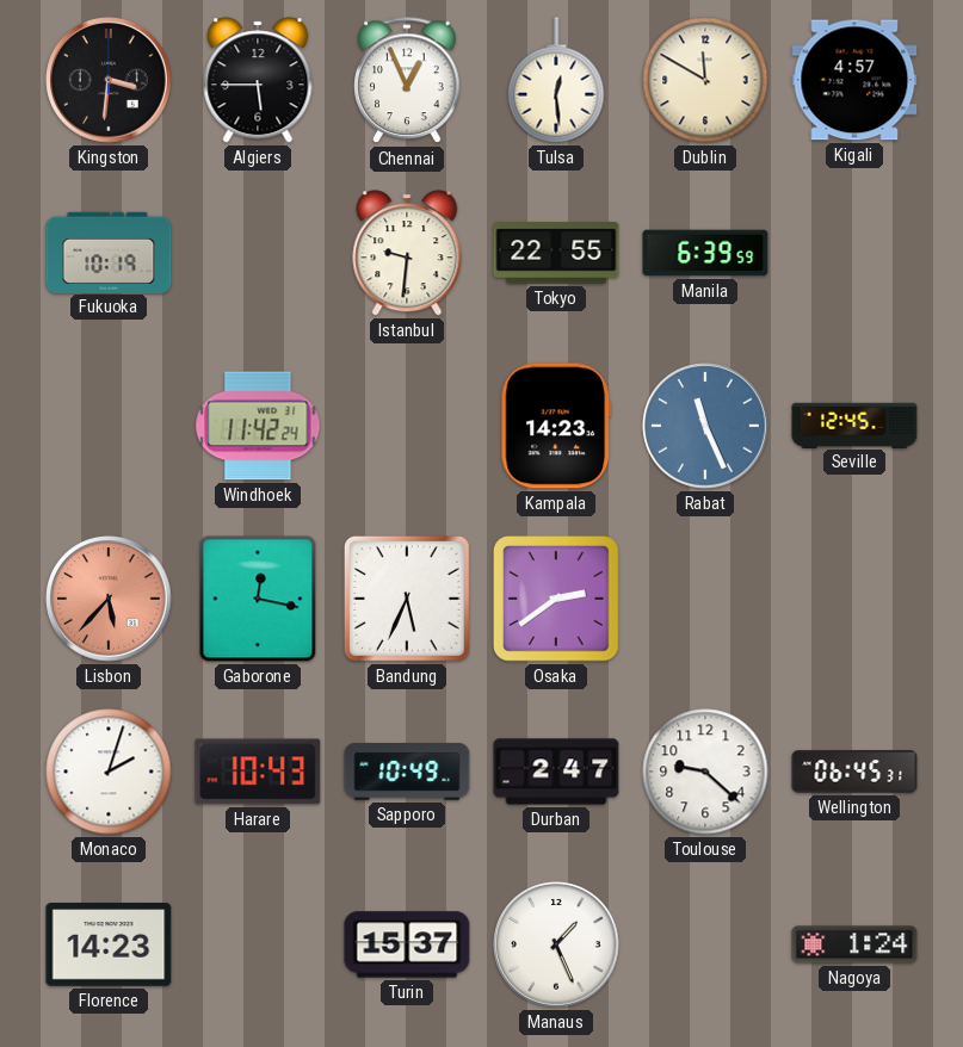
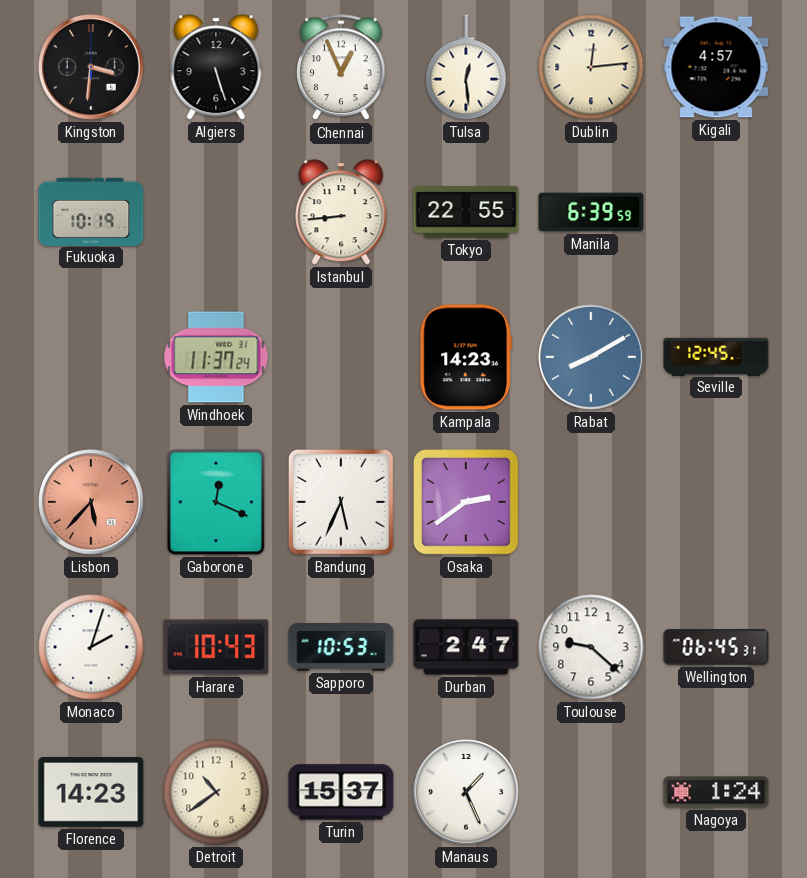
Algiers: 5:45 -> 5:27
Dublin: 11:50 -> 12:14
Istanbul: 9:31 -> 8:44
Windhoek: 11:42 -> 11:37
Rabat: 11:26 -> 8:10
Gaborone: 12:17 -> 12:19
Sapporo: 10:49 -> 10:53
Detroit: none -> 10:39
